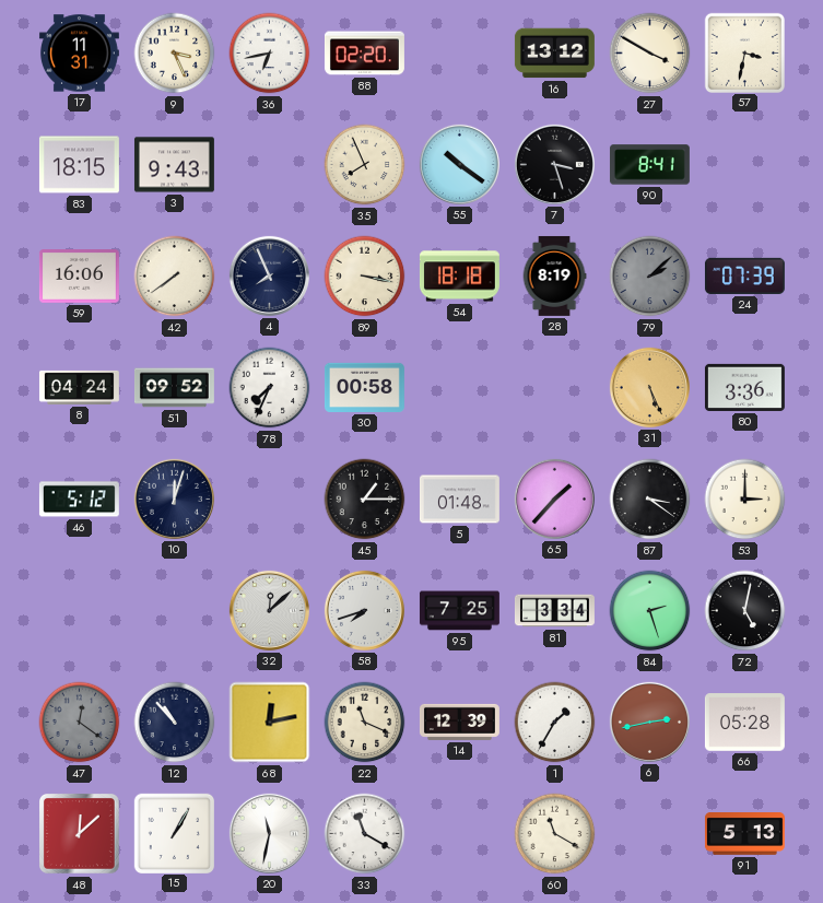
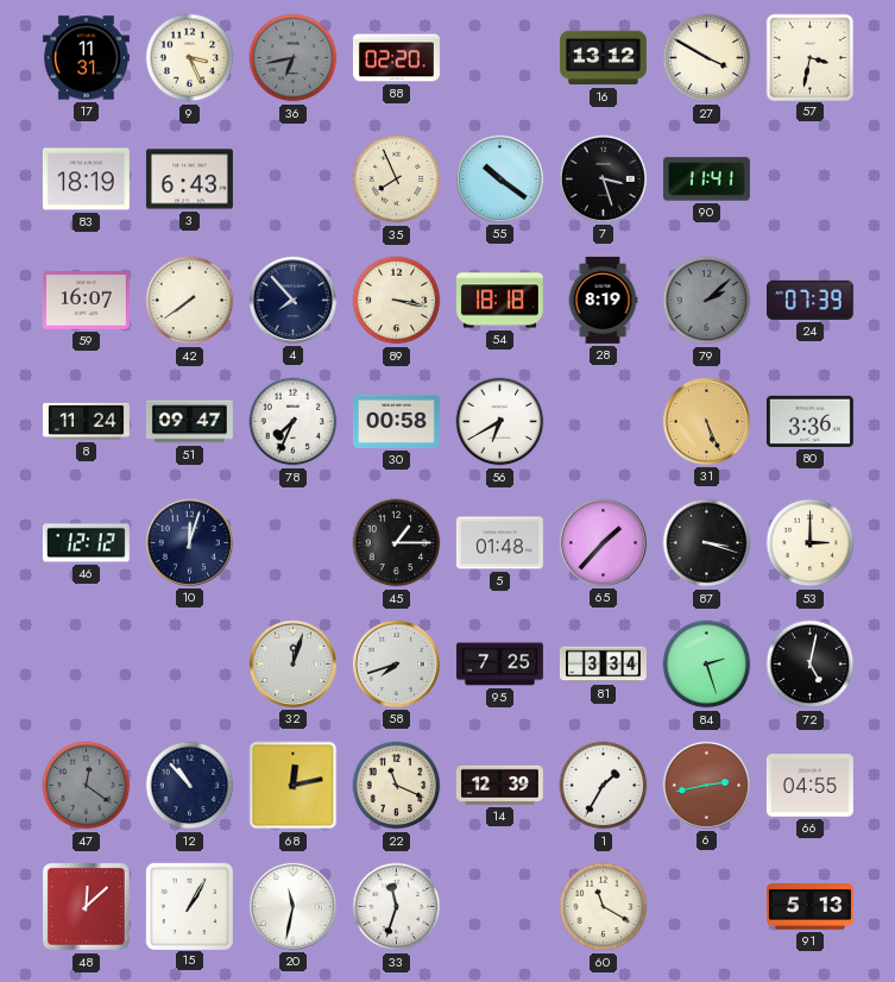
36 dial: white -> grey
83: 18:15 -> 18:19
3: 9:43 -> 6:43
90: 8:41 -> 11:41
59: 16:06 -> 16:07
4: 7:56 -> 7:53
8: 04:24 -> 11:24
51: 09:52 -> 09:47
56: none -> 6:40
46: 5:12 -> 12:12
87: 3:21 -> 3:18
32: 12:08 -> 12:03
66: 05:28 -> 04:55
33: 11:20 -> 11:33
